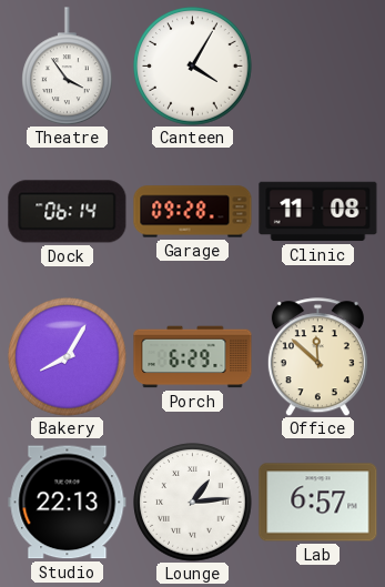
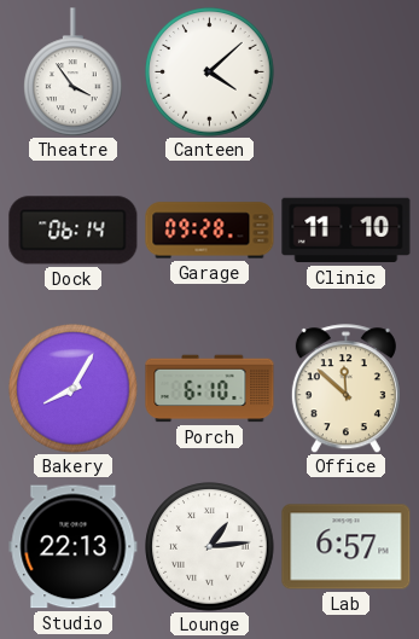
Canteen: 4:05 -> 4:08
Clinic: 11:08 -> 11:10
Porch: 6:29 -> 6:10
